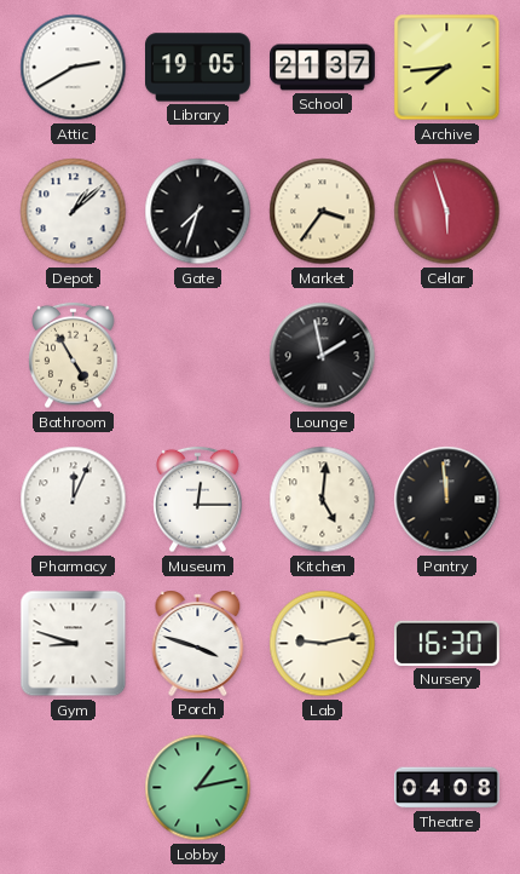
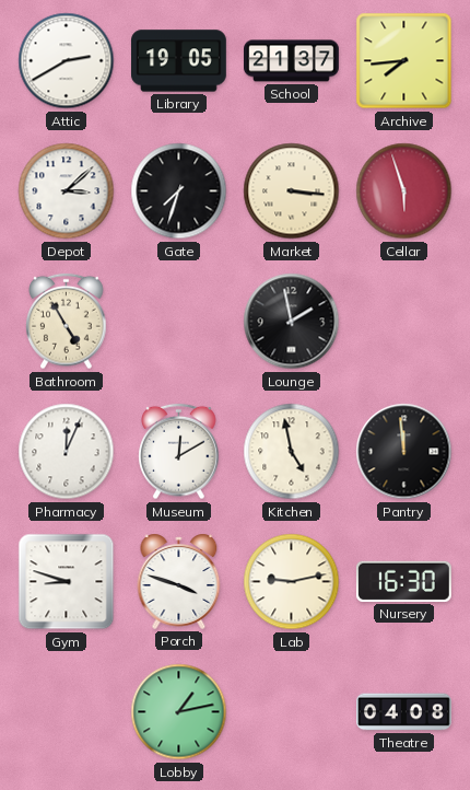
Depot: 1:08 -> 3:08
Market: 3:36 -> 3:16
Museum: 12:15 -> 12:10
Kitchen: 5:01 -> 4:58
